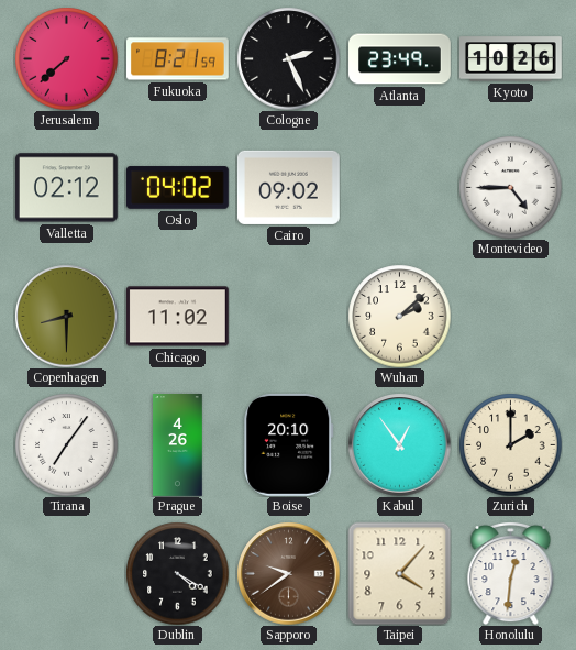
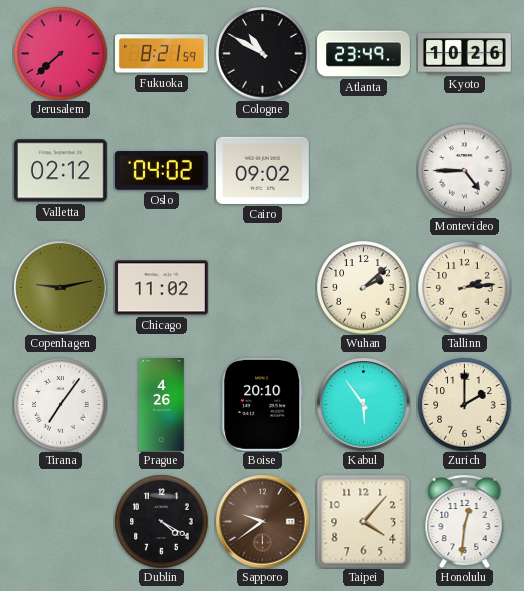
Cologne: 2:26 -> 10:50
Copenhagen: 8:30 -> 9:13
Tallinn: none -> 2:14
Kabul: 12:54 -> 5:54
